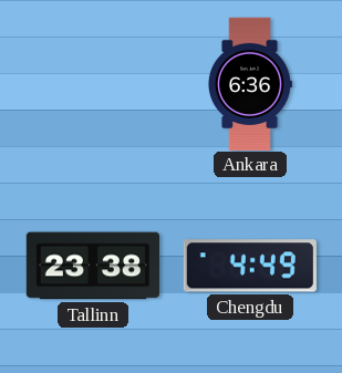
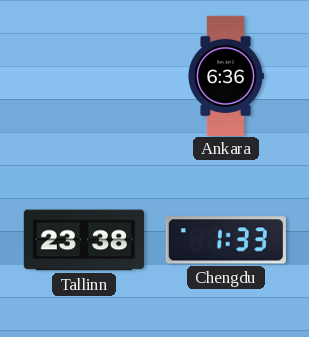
Chengdu: 4:49 -> 1:33
